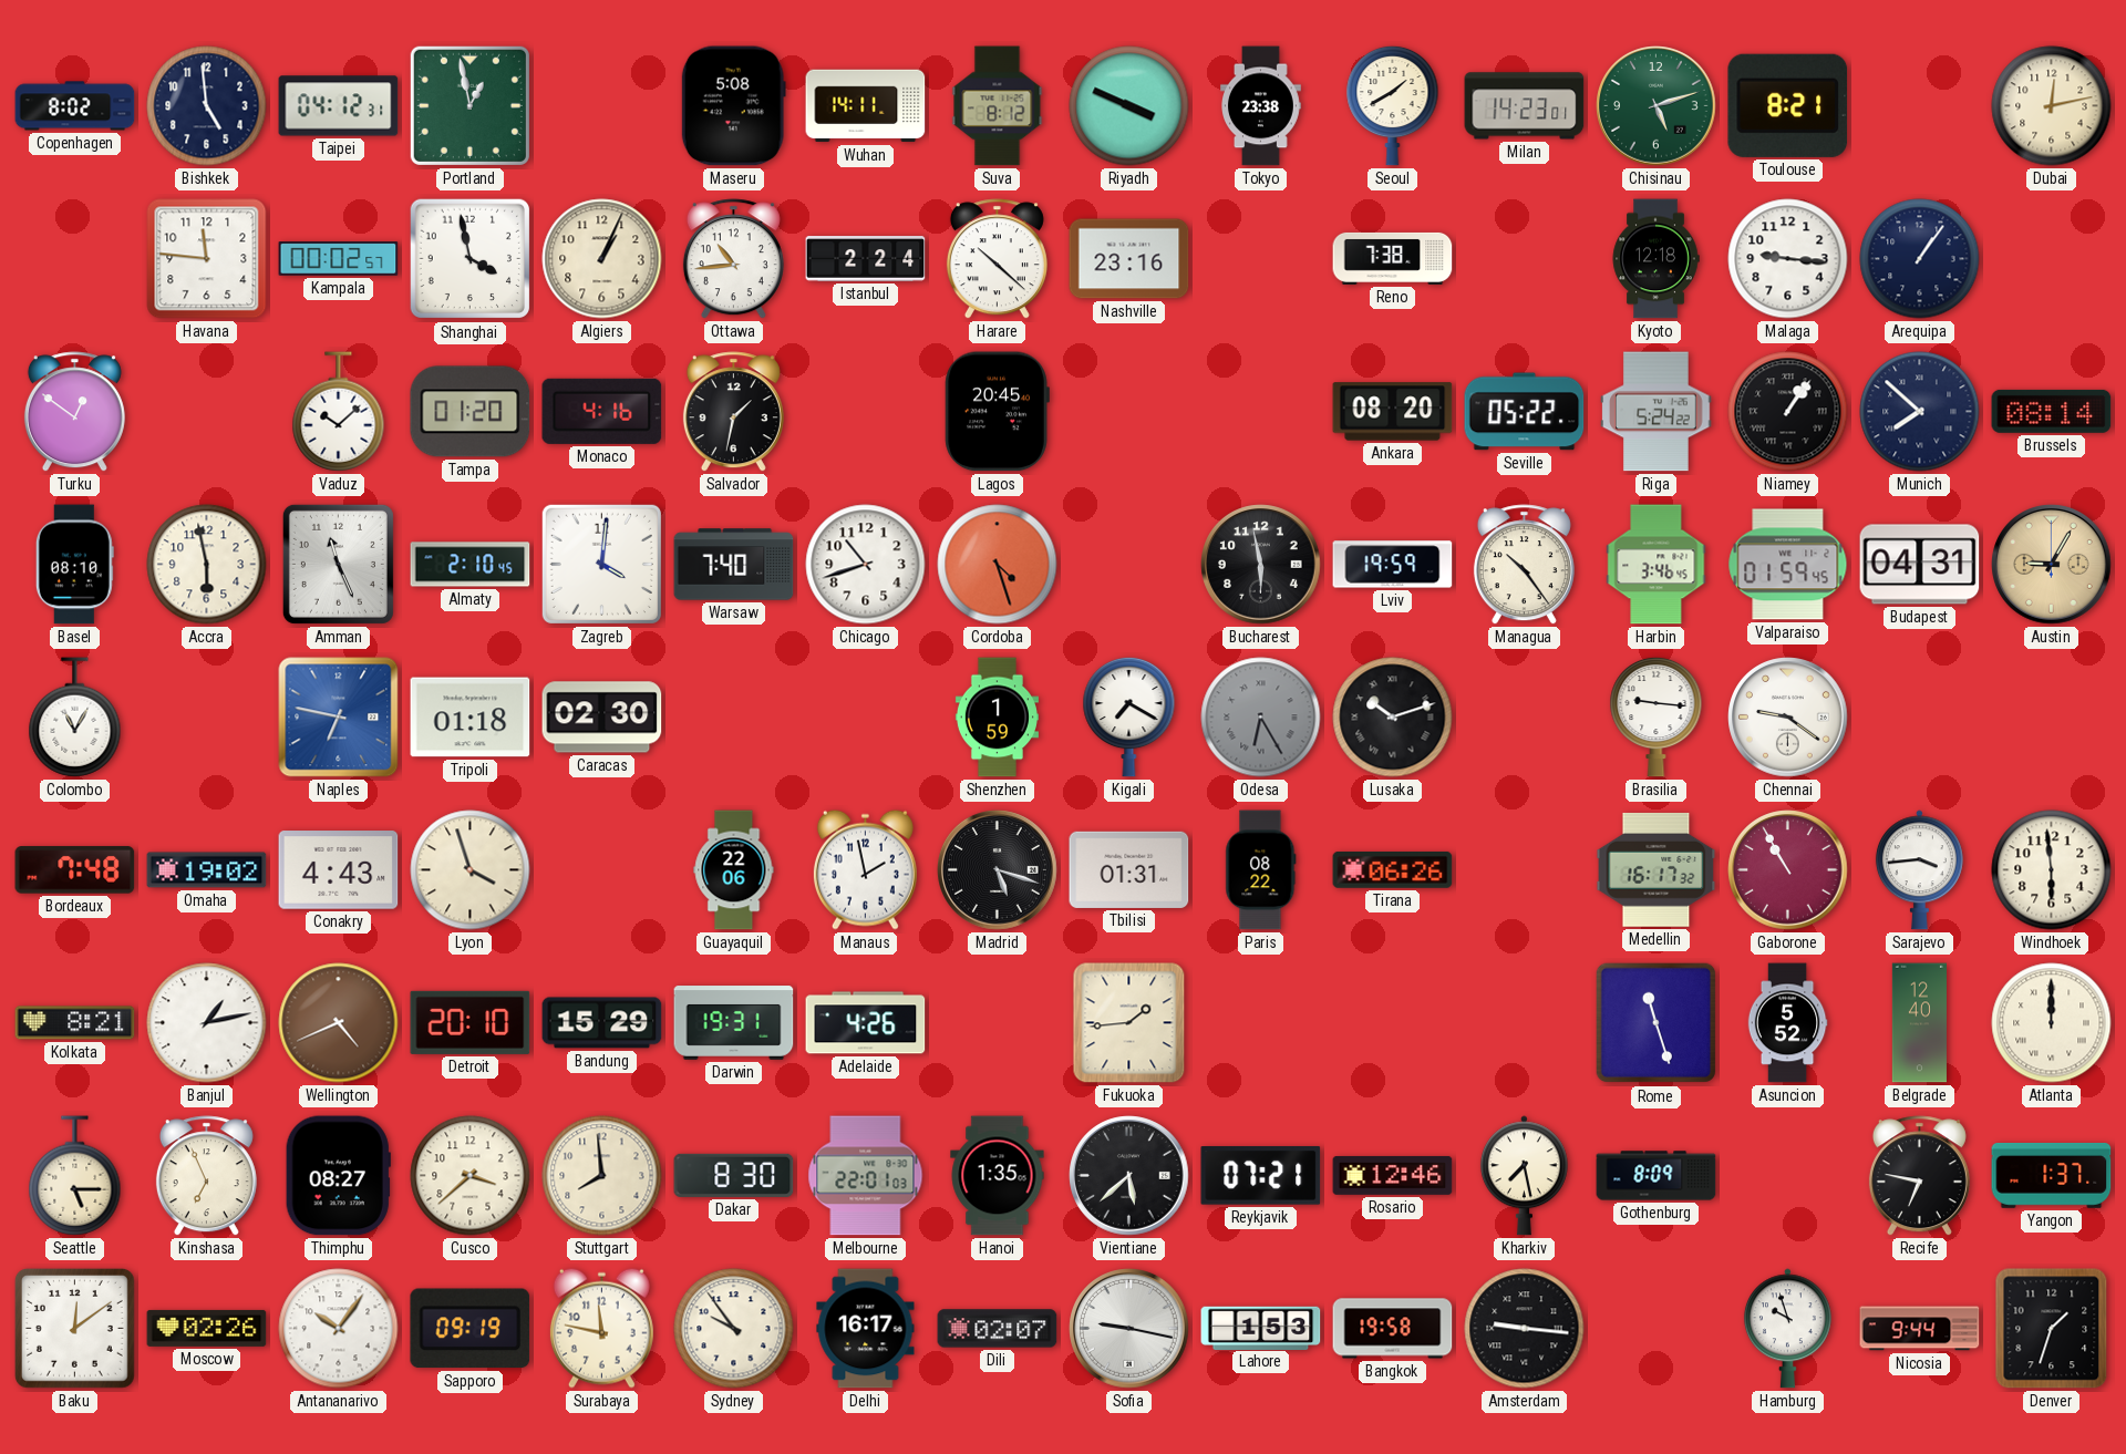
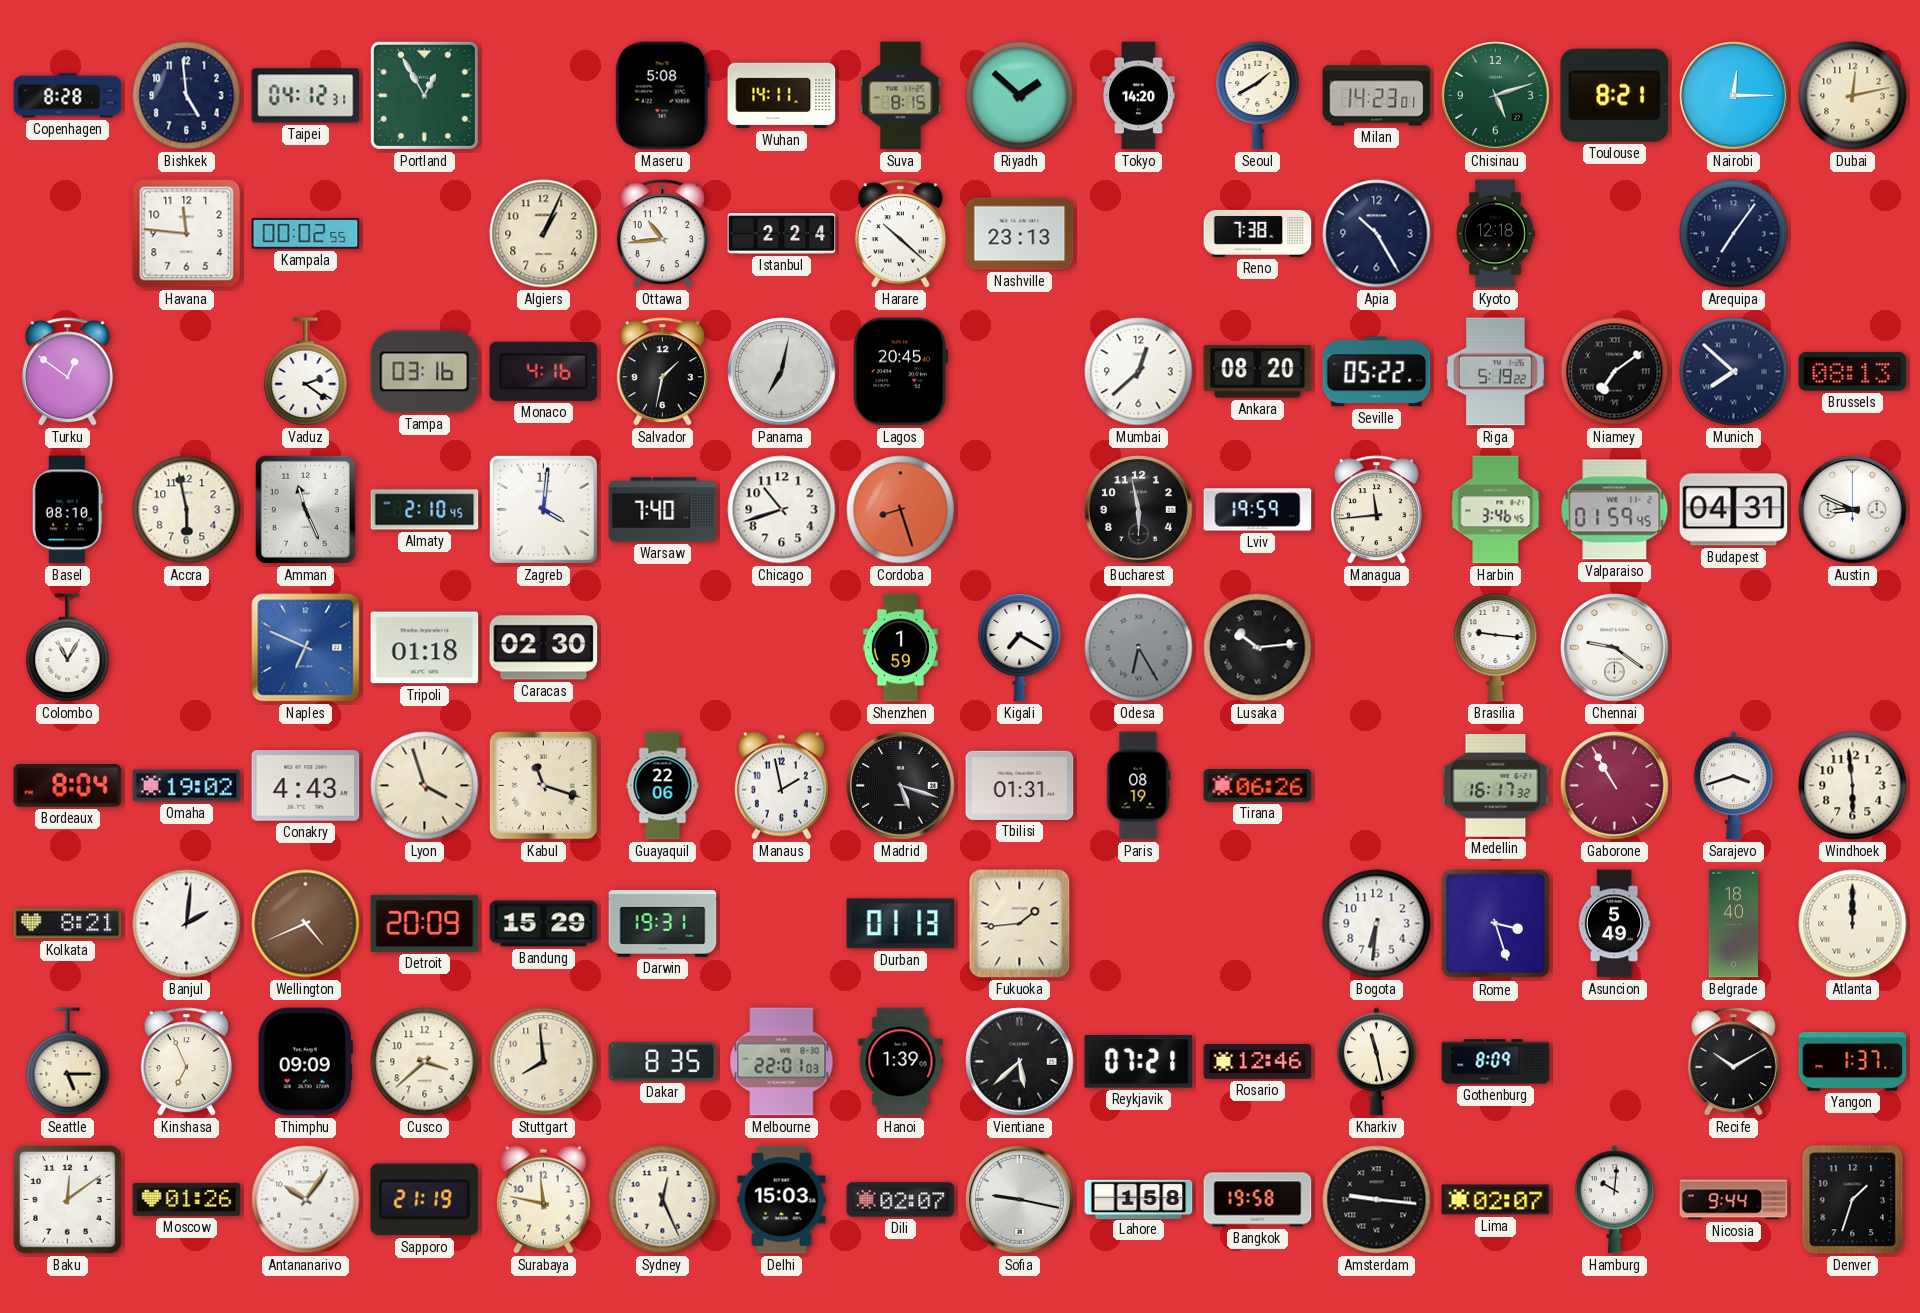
Copenhagen: 8:02 -> 8:28
Portland: 12:58 -> 12:55
Suva: 8:12 -> 8:15
Riyadh: 3:49 -> 1:52
Tokyo: 23:38 -> 14:20
Nairobi: none -> 12:15
Kampala: 00:02:57 -> 00:02:55
Shanghai: 3:58 -> none
Nashville: 23:16 -> 23:13
Apia: none -> 10:25
Malaga: 9:16 -> none
Arequipa: 1:06 -> 7:06
Vaduz: 10:08 -> 2:21
Tampa: 01:20 -> 03:16
Panama: none -> 7:02
Mumbai: none -> 12:38
Riga: 5:24 -> 5:19
Niamey: 1:06 -> 7:09
Brussels: 08:14 -> 08:13
Cordoba: 4:27 -> 8:27
Managua: 10:24 -> 11:44
Austin: 9:05 -> 8:49
Austin dial: champagne -> white
Naples: 6:47 -> 6:49
Lusaka: 10:12 -> 10:14
Bordeaux: 7:48 -> 8:04
Kabul: none -> 11:18
Paris: 08:22 -> 08:19
Sarajevo: 3:44 -> 3:42
Banjul: 1:13 -> 2:01
Detroit: 20:10 -> 20:09
Adelaide: 4:26 -> none
Durban: none -> 01:13
Bogota: none -> 6:31
Rome: 11:27 -> 3:27
Asuncion: 5:52 -> 5:49
Belgrade: 12:40 -> 18:40
Thimphu: 08:27 -> 09:09
Dakar: 8:30 -> 8:35
Hanoi: 1:35 -> 1:39
Kharkiv: 7:28 -> 11:28
Recife: 6:47 -> 10:10
Moscow: 02:26 -> 01:26
Sapporo: 09:19 -> 21:19
Sydney: 9:54 -> 12:26
Delhi: 16:17 -> 15:03
Lahore: 1:53 -> 1:58
Lima: none -> 02:07
Hamburg: 9:57 -> 10:01
